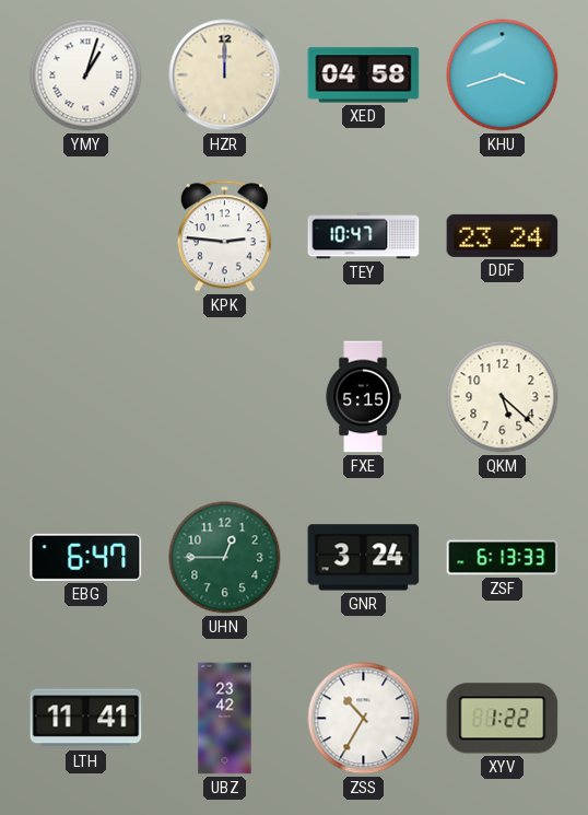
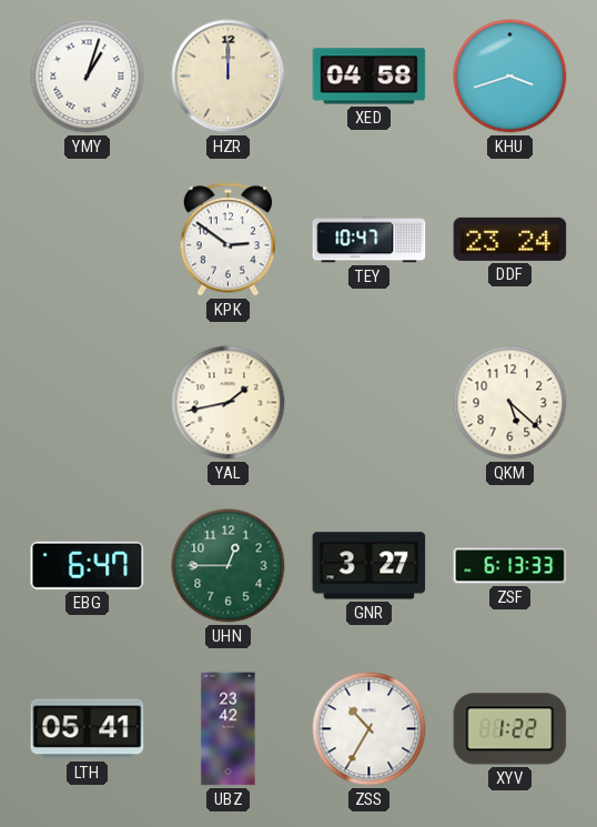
KPK: 2:46 -> 2:51
YAL: none -> 1:43
FXE: 5:15 -> none
GNR: 3:24 -> 3:27
LTH: 11:41 -> 05:41
